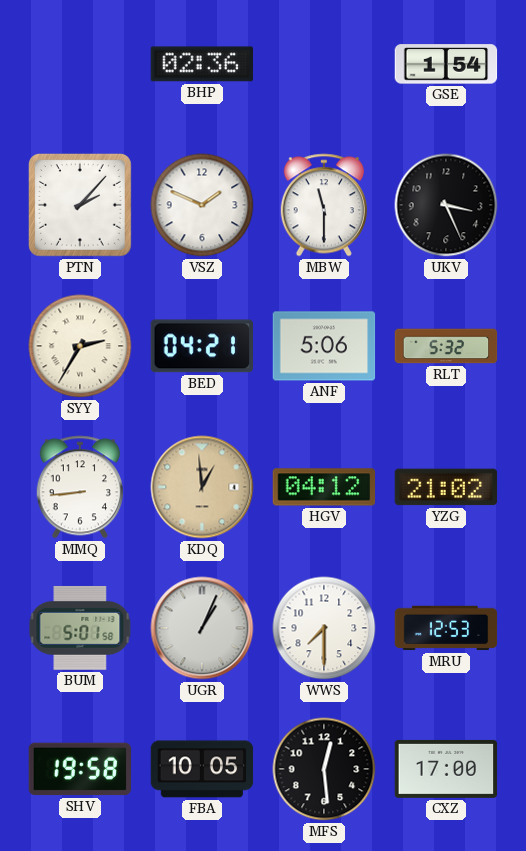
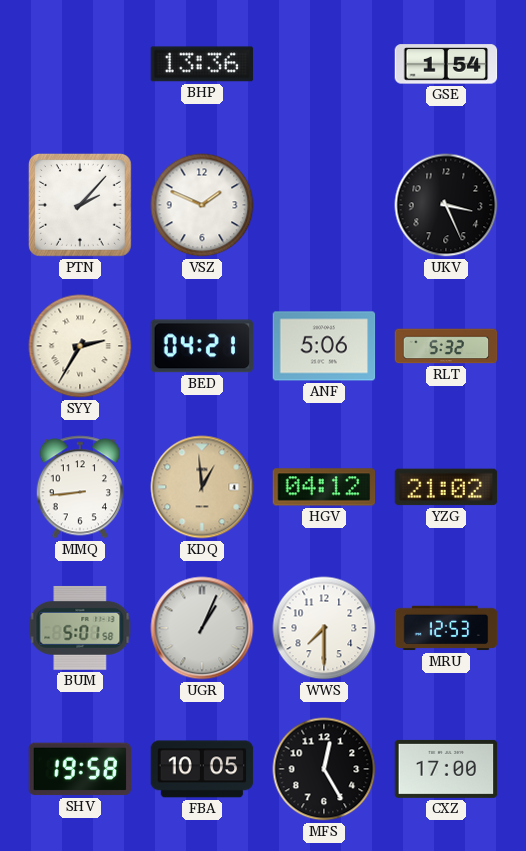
BHP: 02:36 -> 13:36
MBW: 11:30 -> none
MFS: 12:29 -> 12:25
